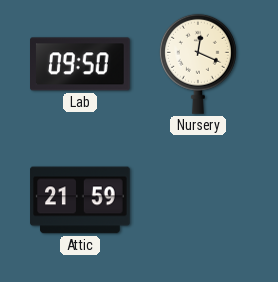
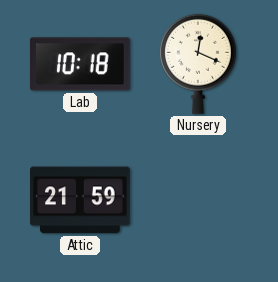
Lab: 09:50 -> 10:18
